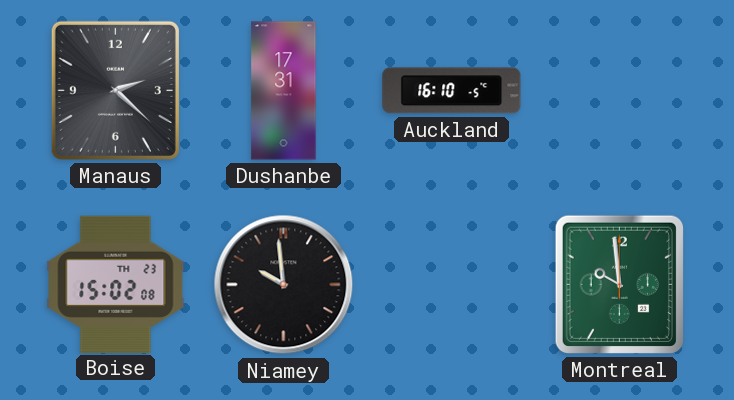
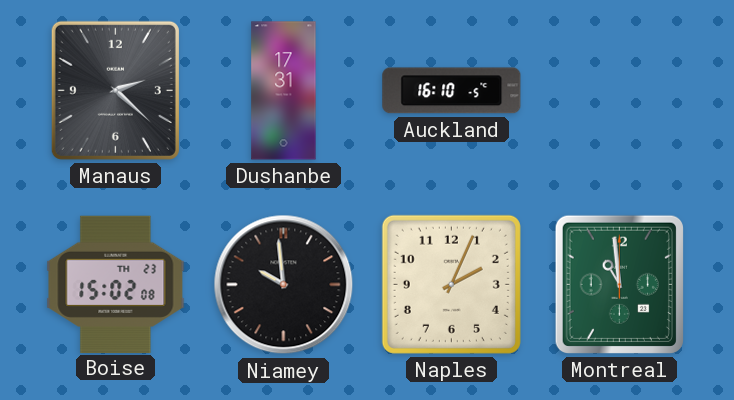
Naples: none -> 2:04
Montreal: 9:59 -> 10:59
